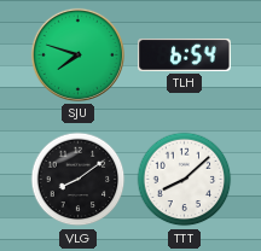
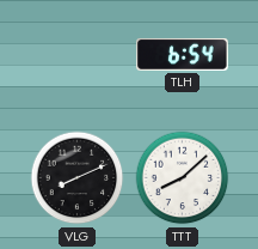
SJU: 7:48 -> none
VLG: 8:09 -> 8:11
